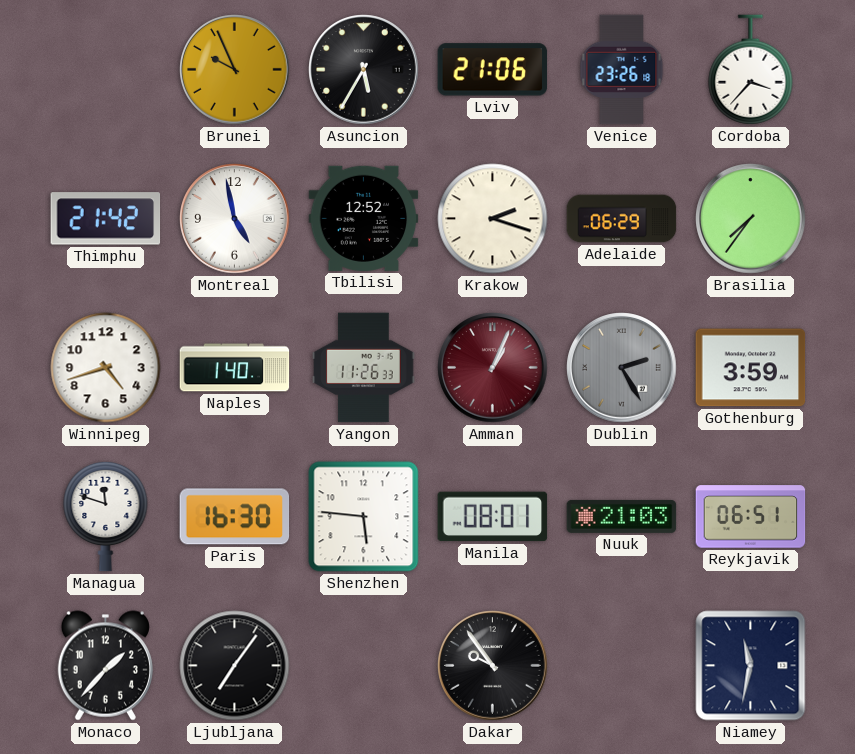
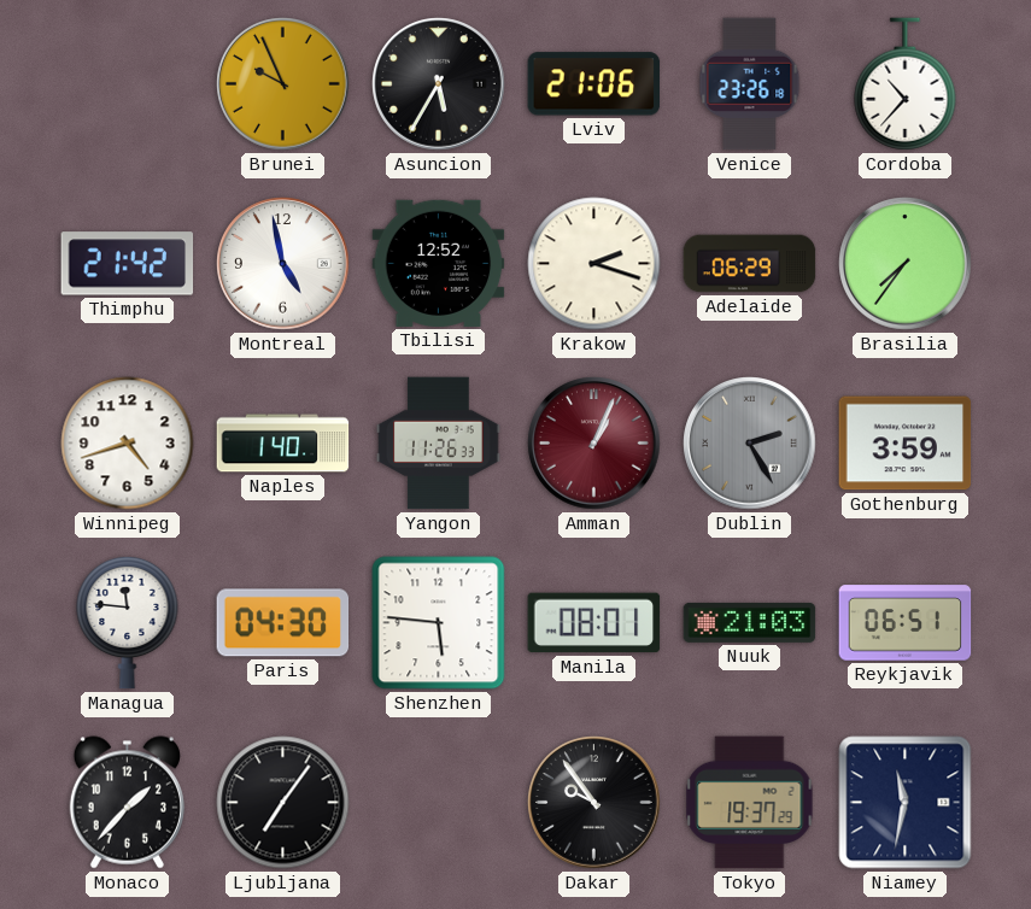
Cordoba: 3:37 -> 10:37
Managua: 11:48 -> 11:46
Paris: 16:30 -> 04:30
Tokyo: none -> 19:37
